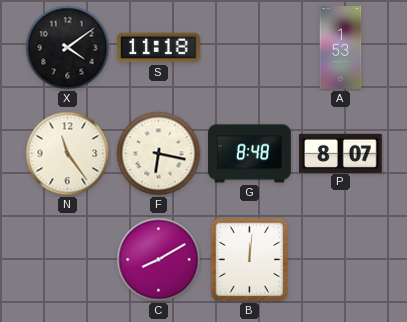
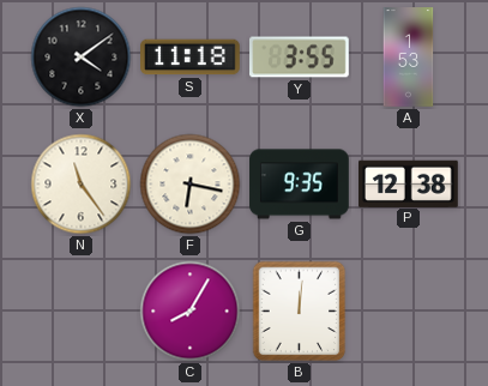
Y: none -> 3:55
G: 8:48 -> 9:35
P: 8:07 -> 12:38
C: 8:10 -> 8:05
